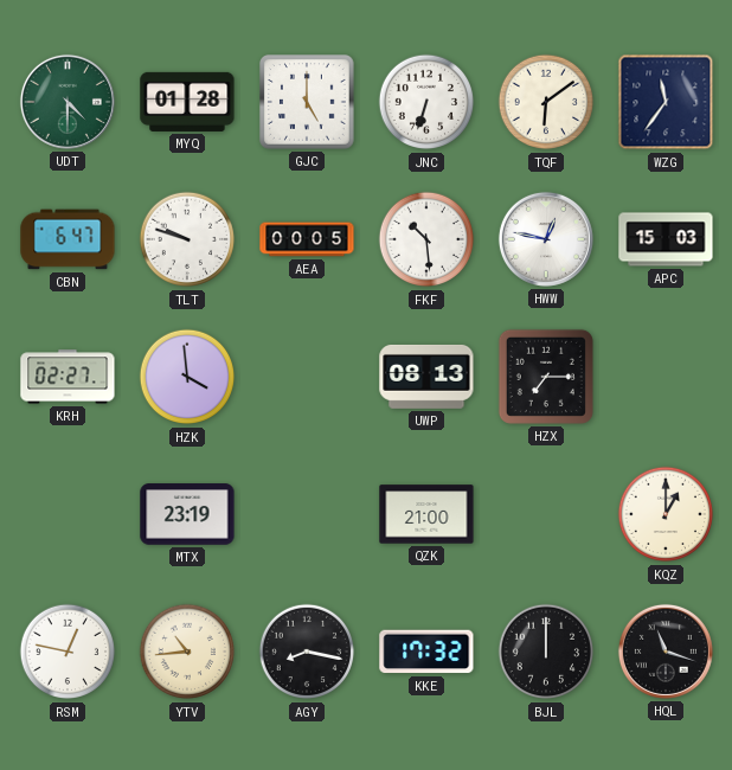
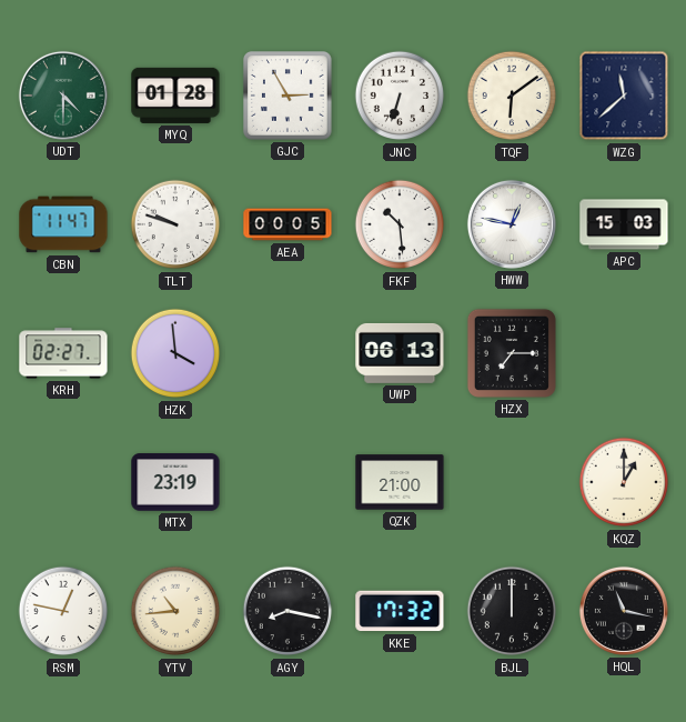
GJC: 5:00 -> 2:55
WZG: 11:36 -> 11:38
CBN: 6:47 -> 11:47
UWP: 08:13 -> 06:13
HQL: 11:18 -> 11:17
